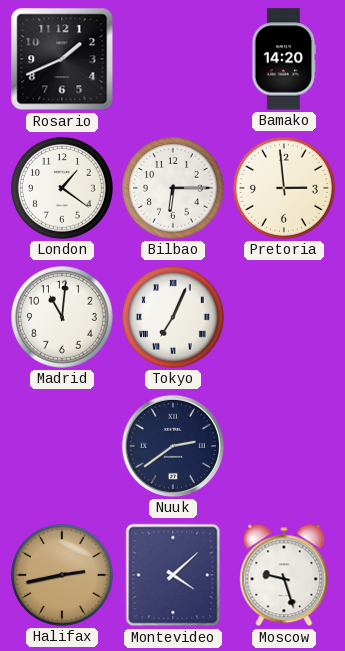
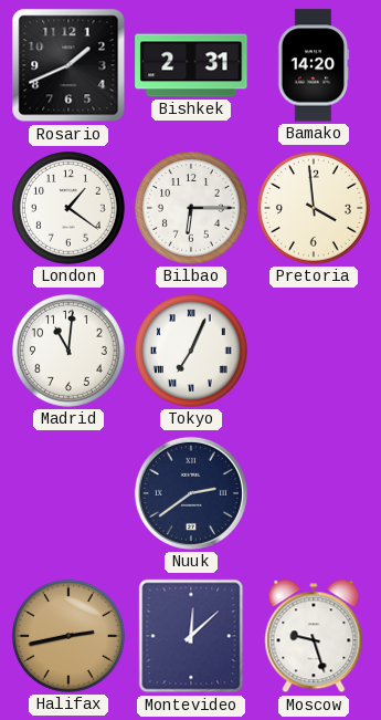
Bishkek: none -> 2:31
Pretoria: 2:59 -> 3:59
Montevideo: 4:08 -> 12:08
